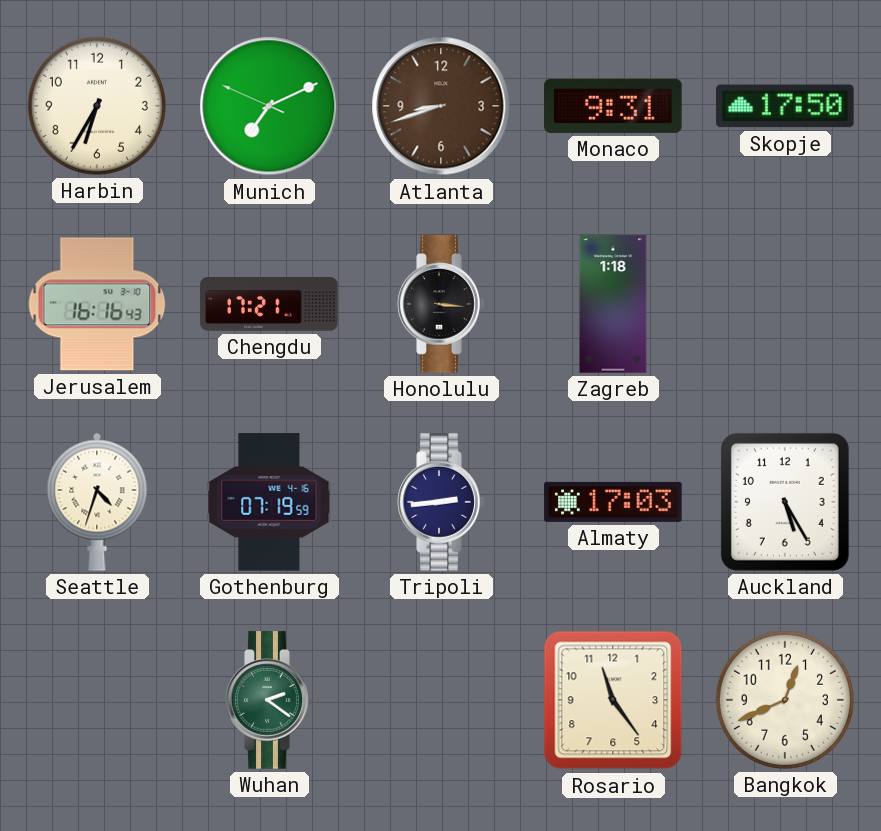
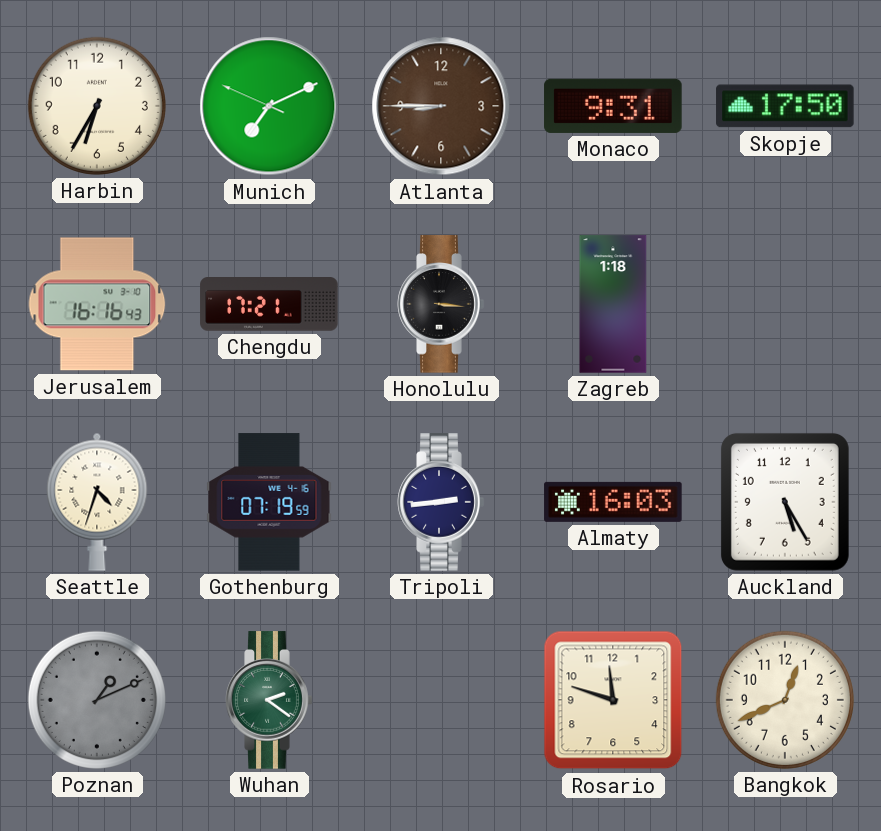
Atlanta: 8:42 -> 8:45
Almaty: 17:03 -> 16:03
Poznan: none -> 1:11
Rosario: 11:24 -> 11:48
